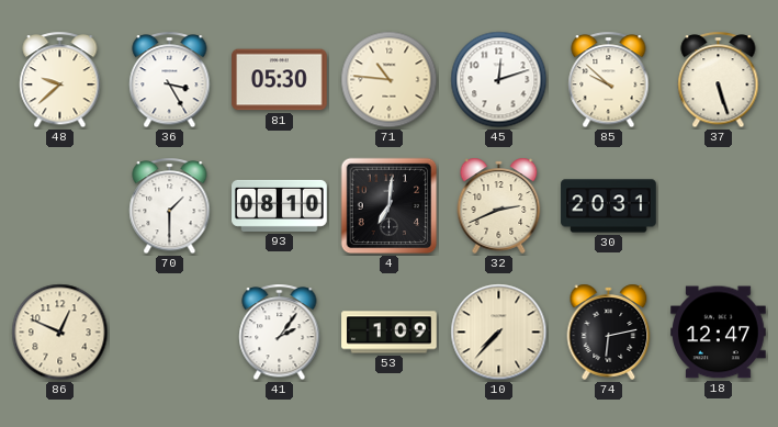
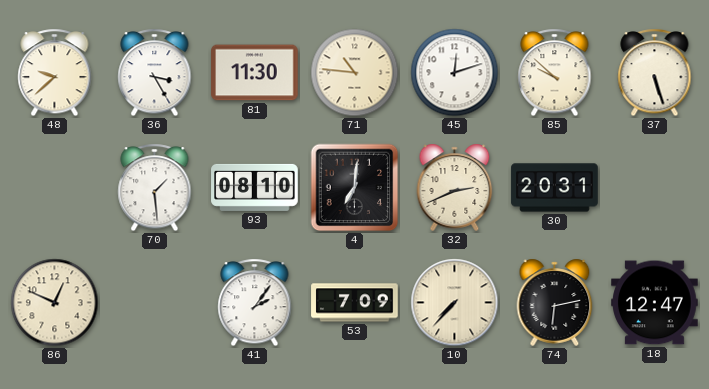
81: 05:30 -> 11:30
70: 1:30 -> 1:29
53: 1:09 -> 7:09
